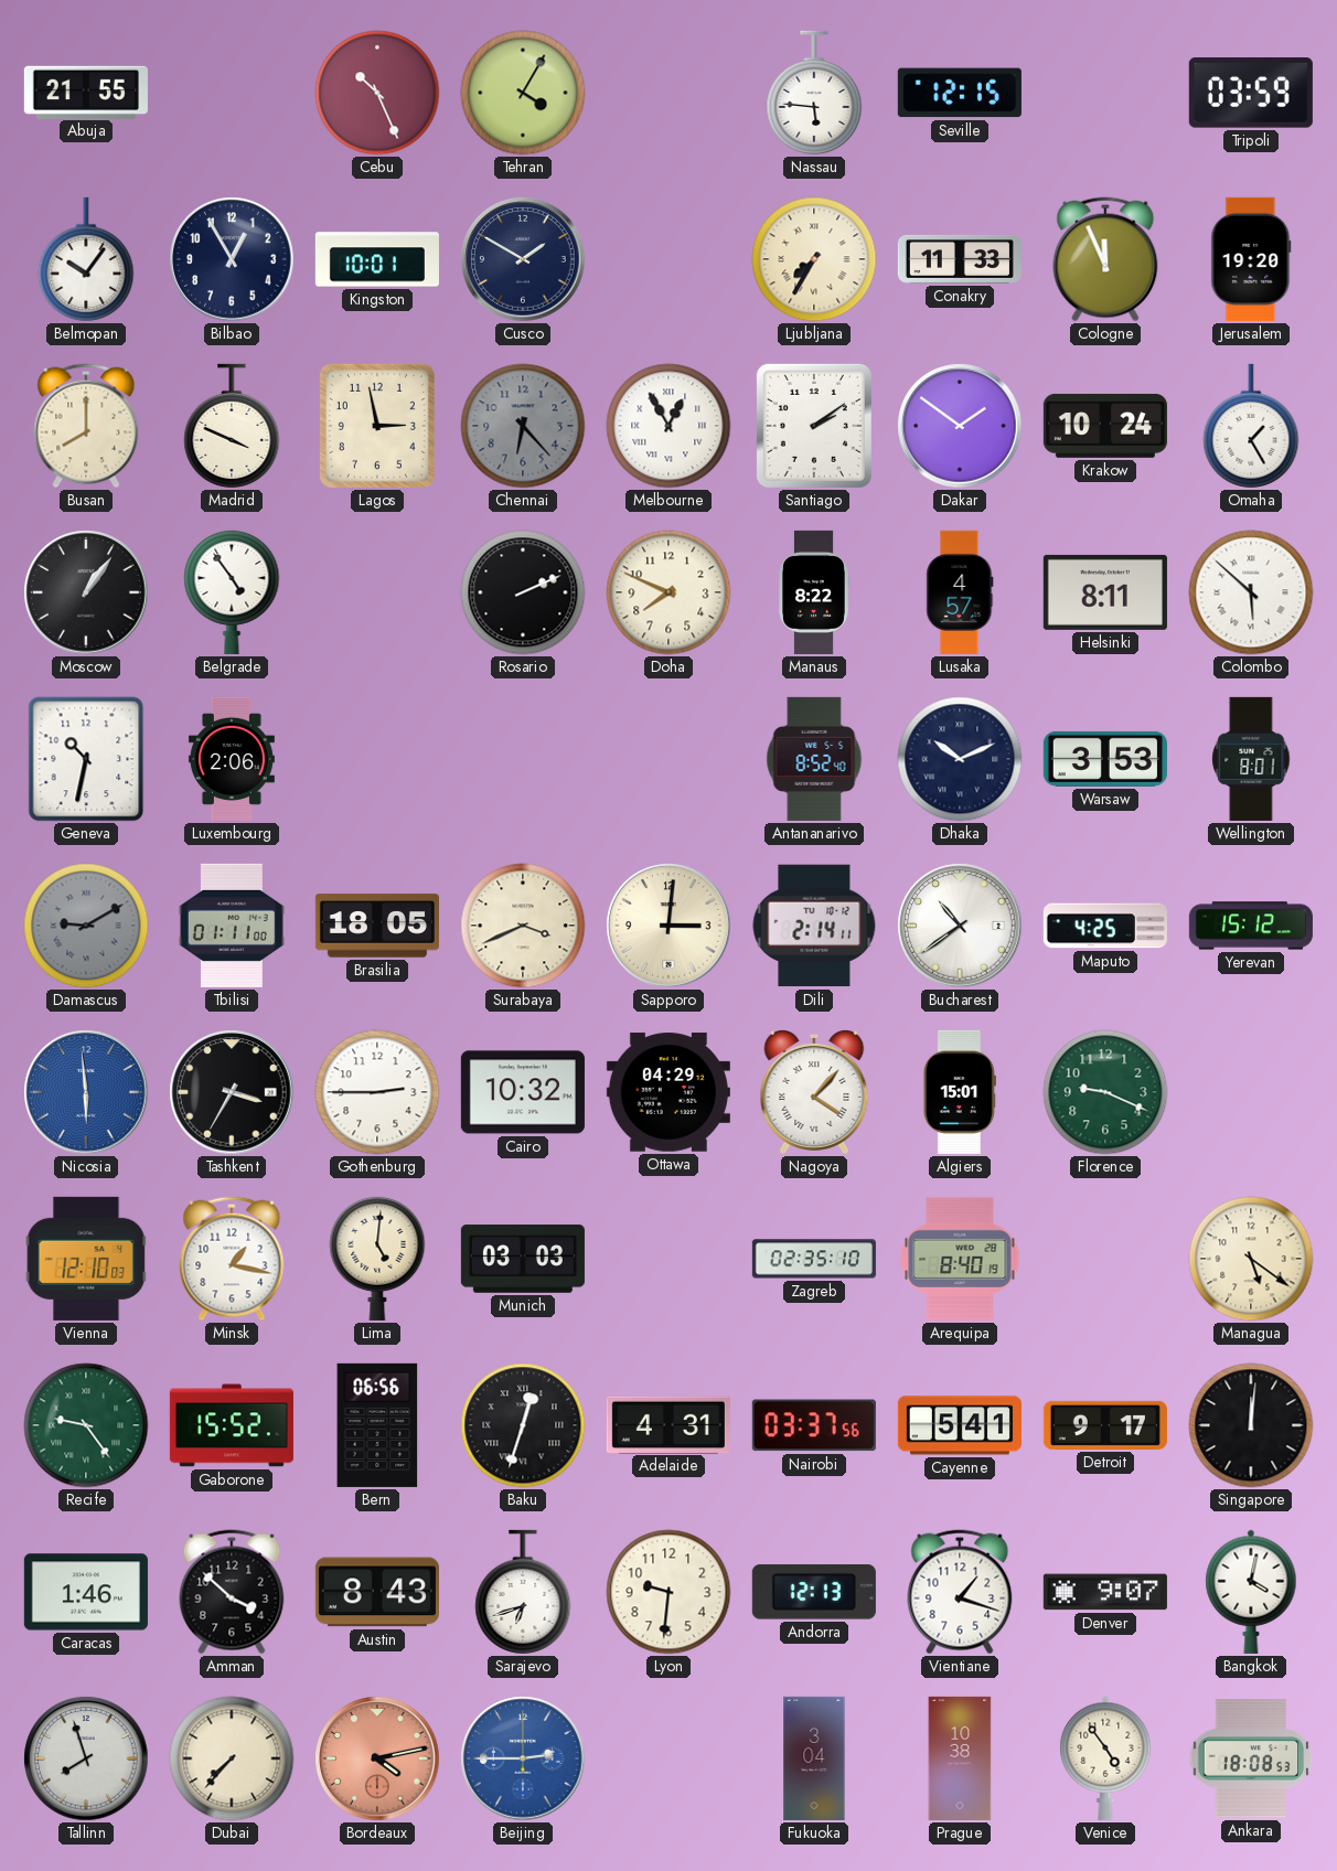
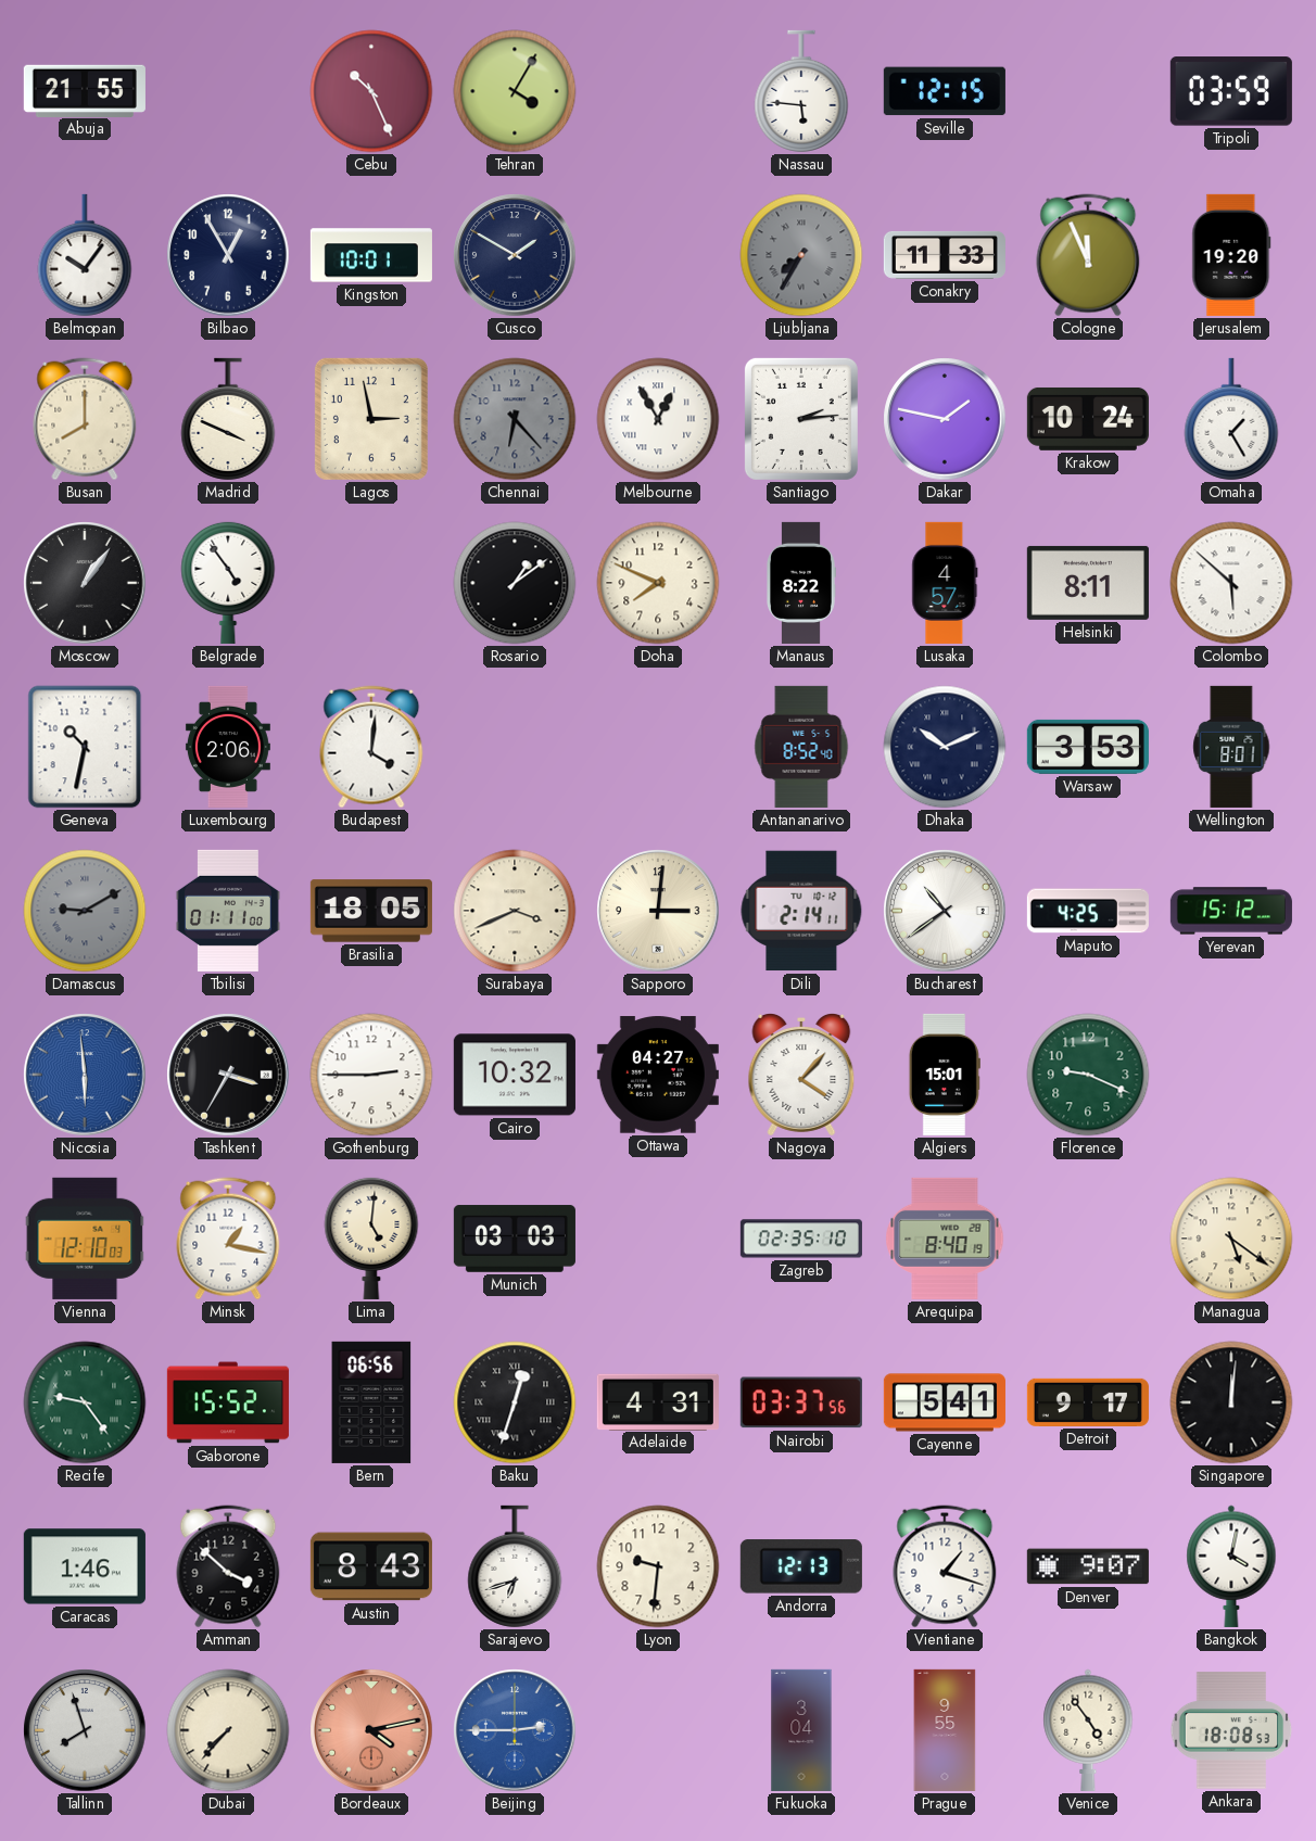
Ljubljana dial: cream -> grey
Santiago: 2:09 -> 2:14
Dakar: 1:51 -> 1:47
Rosario: 2:11 -> 1:09
Budapest: none -> 4:01
Ottawa: 04:29 -> 04:27
Prague: 10:38 -> 9:55
